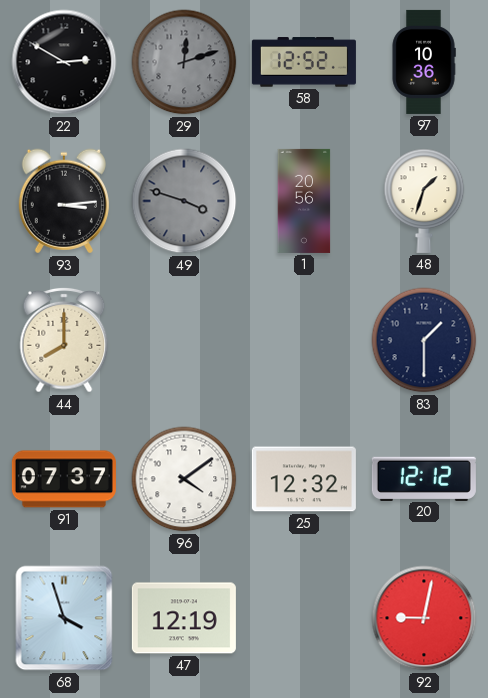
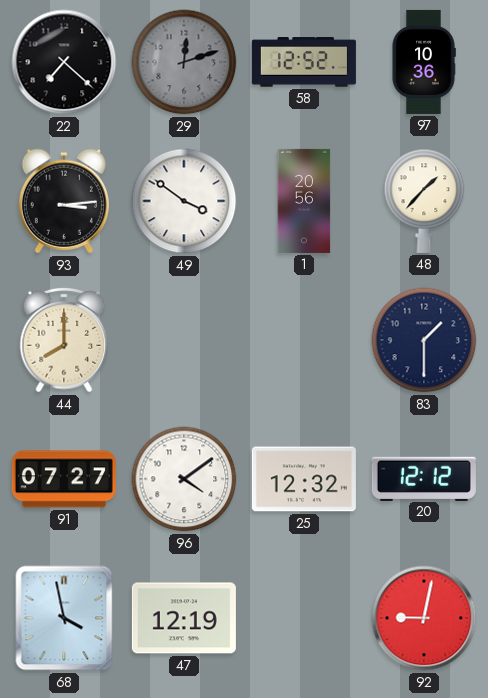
22: 2:50 -> 7:22
49: 3:48 -> 3:51
49 dial: grey -> white
48: 1:33 -> 1:37
91: 07:37 -> 07:27
68: 3:57 -> 3:58
